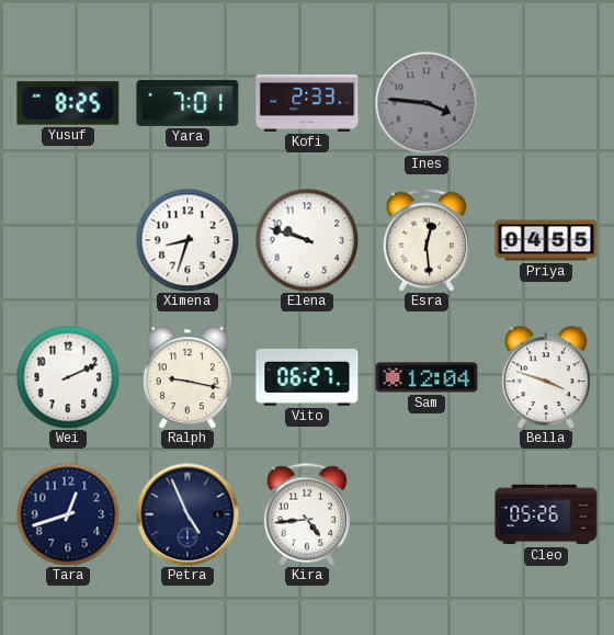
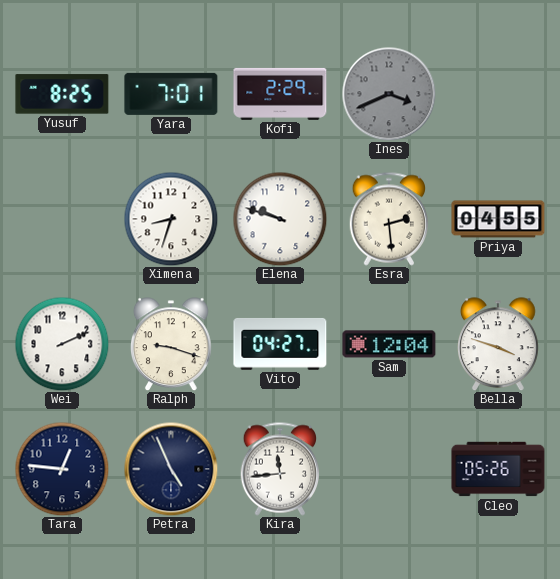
Kofi: 2:33 -> 2:29
Ines: 3:46 -> 3:41
Esra: 12:29 -> 2:29
Ralph: 9:17 -> 9:18
Vito: 06:27 -> 04:27
Tara: 12:42 -> 12:46
Kira: 4:44 -> 11:44
